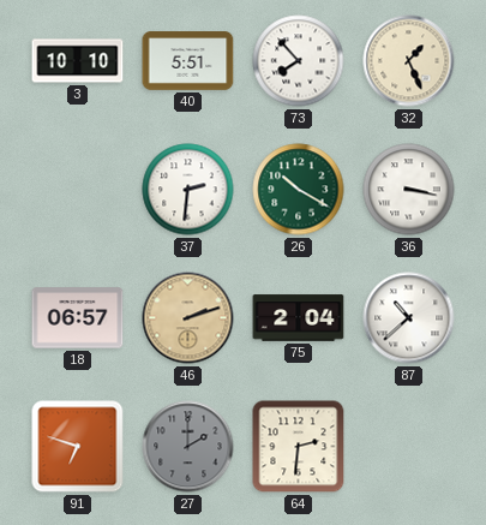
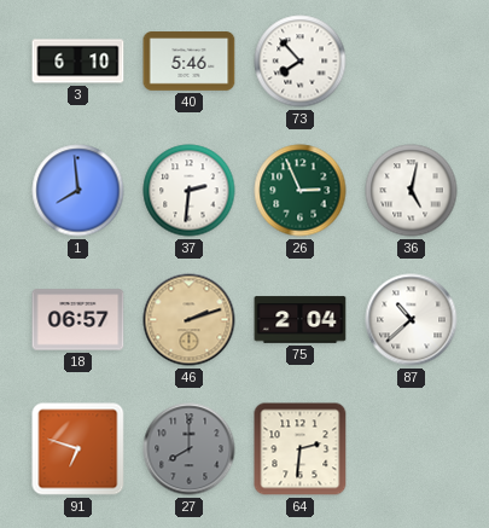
3: 10:10 -> 6:10
40: 5:51 -> 5:46
32: 1:26 -> none
1: none -> 7:59
26: 10:20 -> 2:56
36: 3:17 -> 5:02
27: 2:00 -> 8:00
